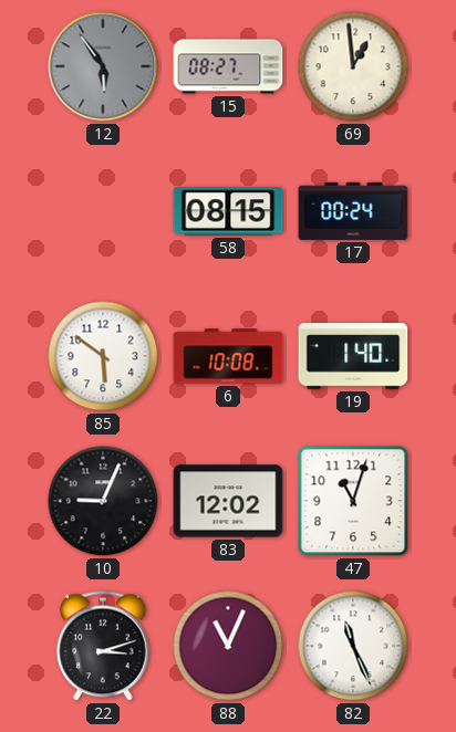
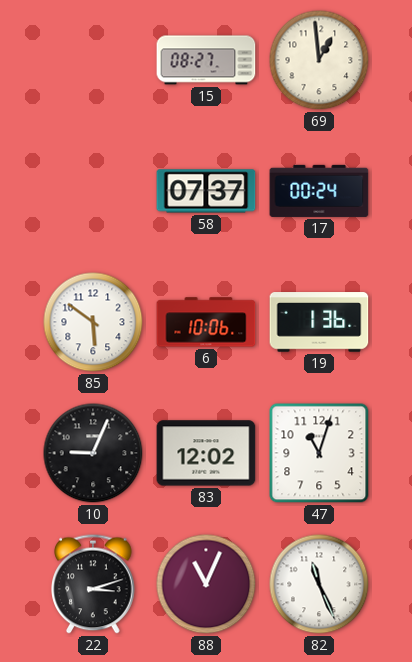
12: 5:54 -> none
58: 08:15 -> 07:37
6: 10:08 -> 10:06
19: 1:40 -> 1:36
